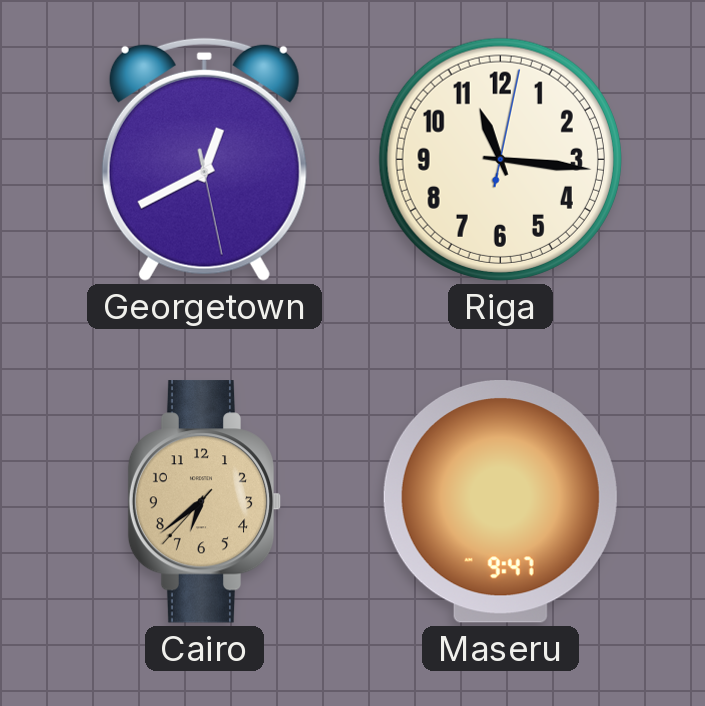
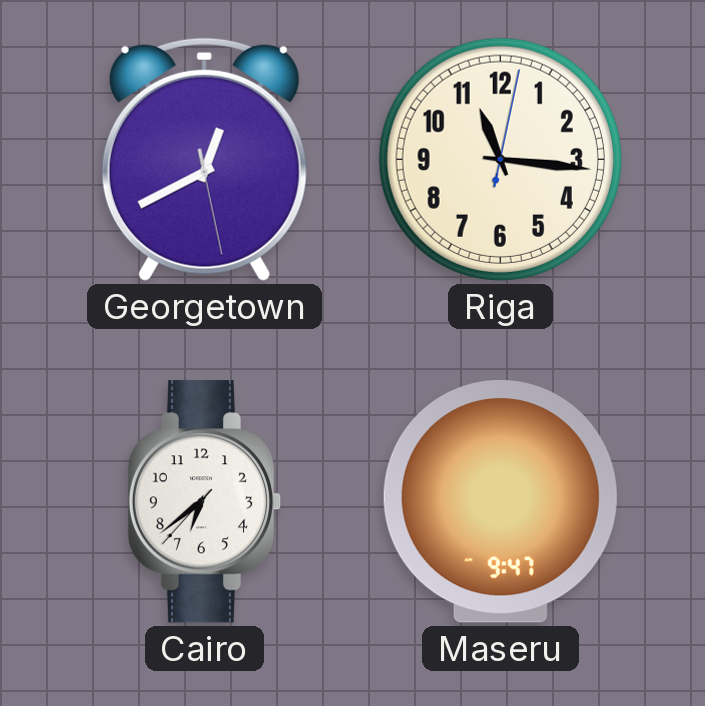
Cairo dial: champagne -> white
